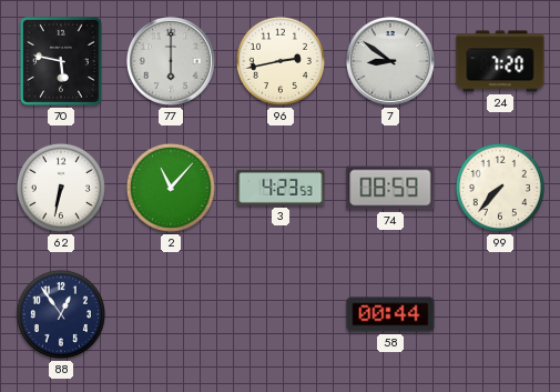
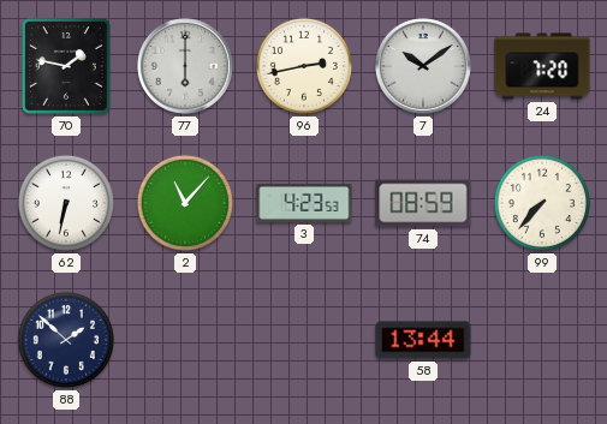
70: 5:47 -> 1:47
7: 8:51 -> 10:09
88: 12:54 -> 1:52
58: 00:44 -> 13:44
